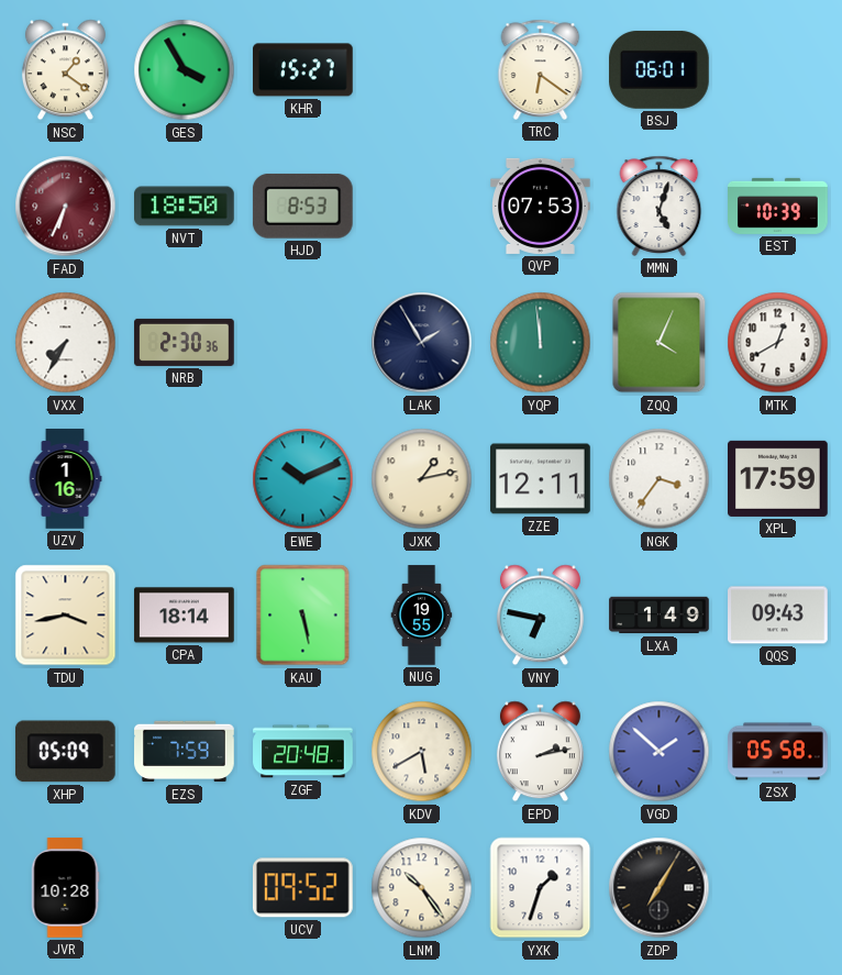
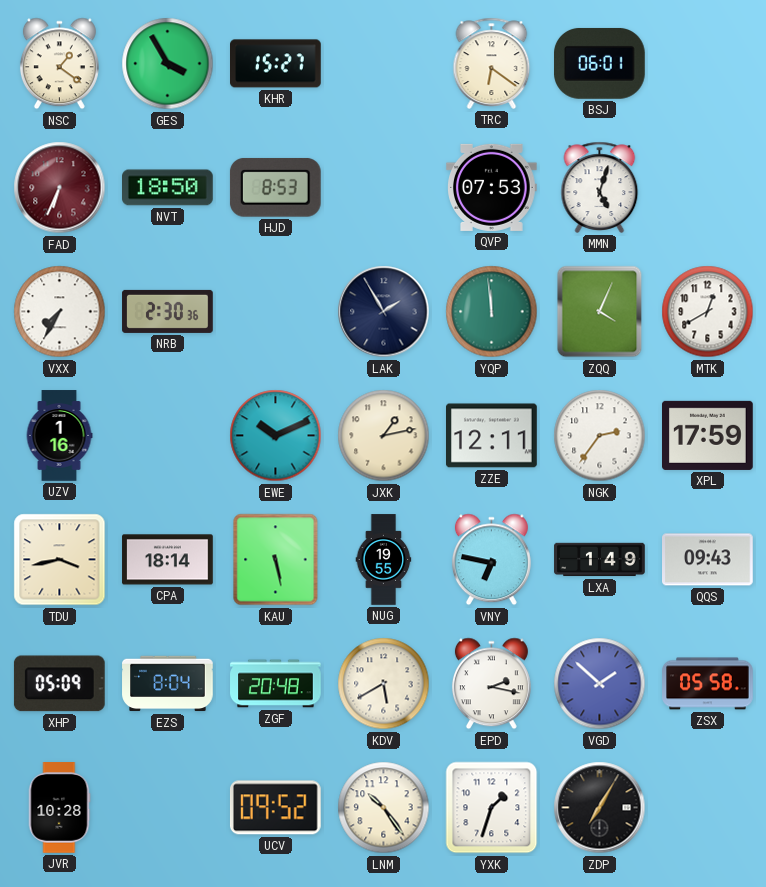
EST: 10:39 -> none
NGK: 3:36 -> 2:36
EZS: 7:59 -> 8:04
EPD: 2:13 -> 2:17
